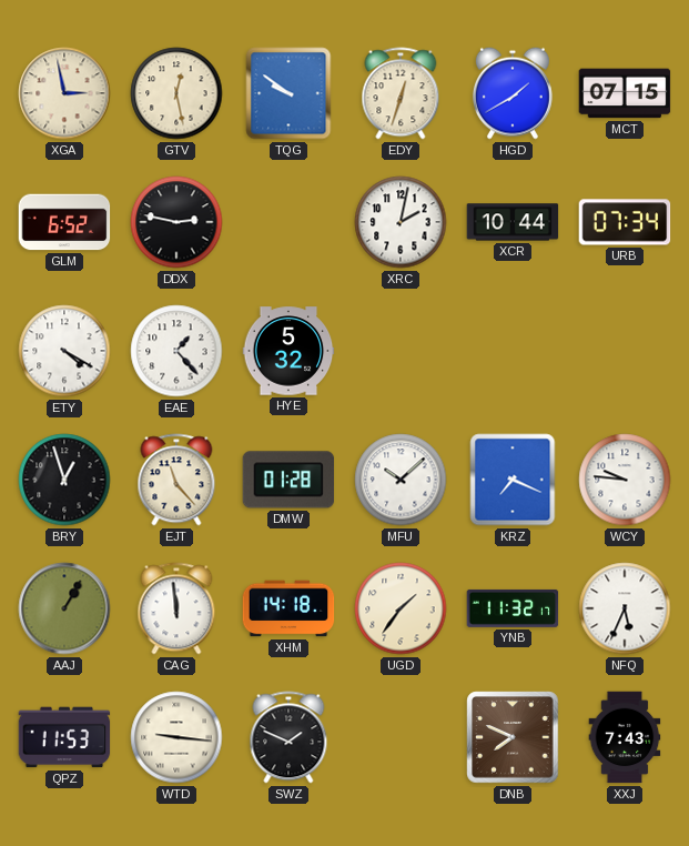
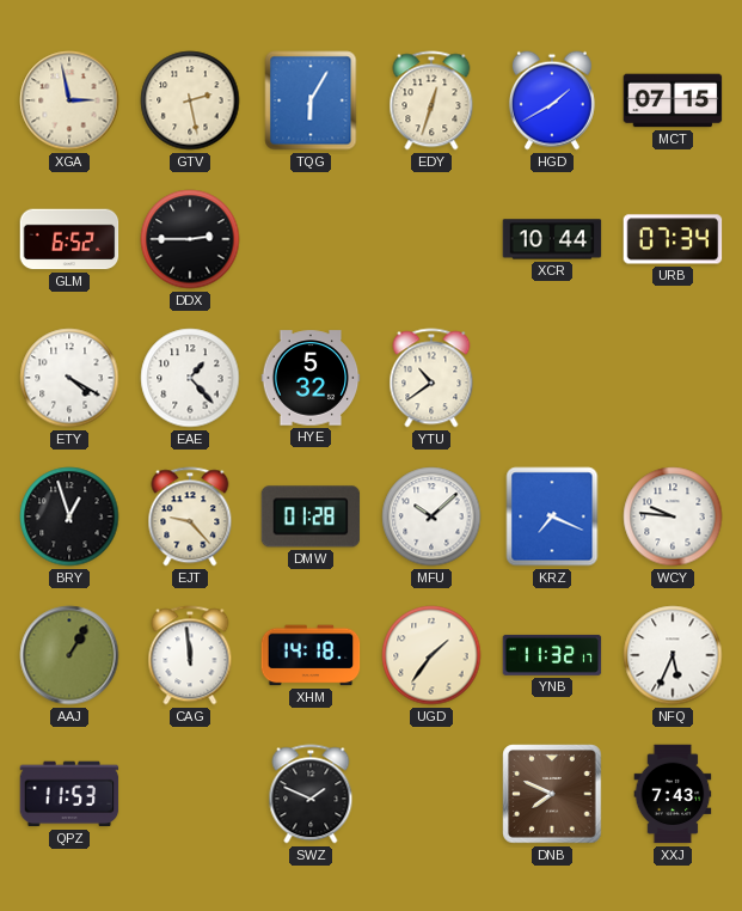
GTV: 12:28 -> 2:28
TQG: 9:51 -> 6:05
DDX: 2:47 -> 2:45
XRC: 2:02 -> none
YTU: none -> 10:39
EJT: 11:23 -> 9:23
WTD: 9:16 -> none
